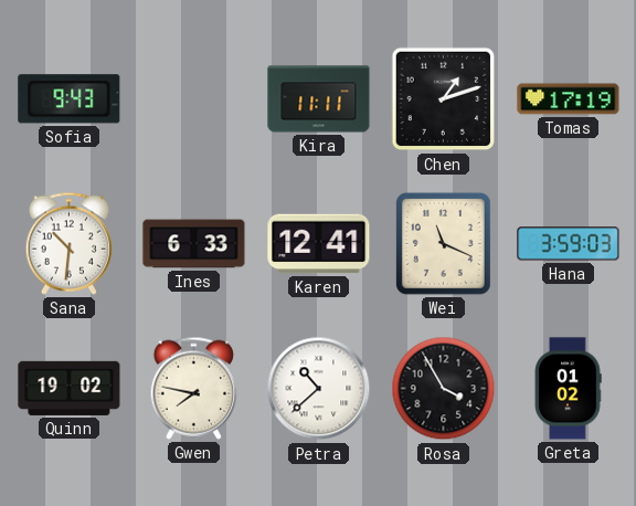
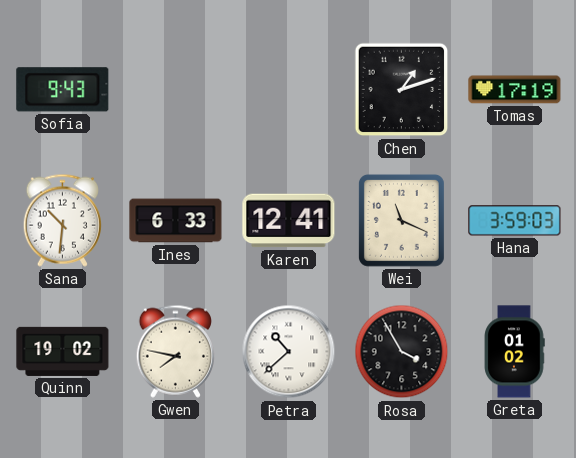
Kira: 11:11 -> none
